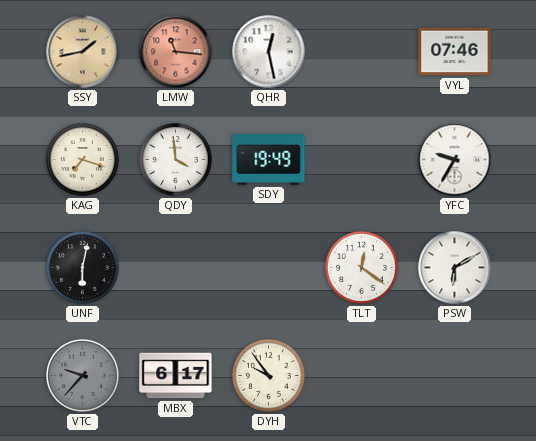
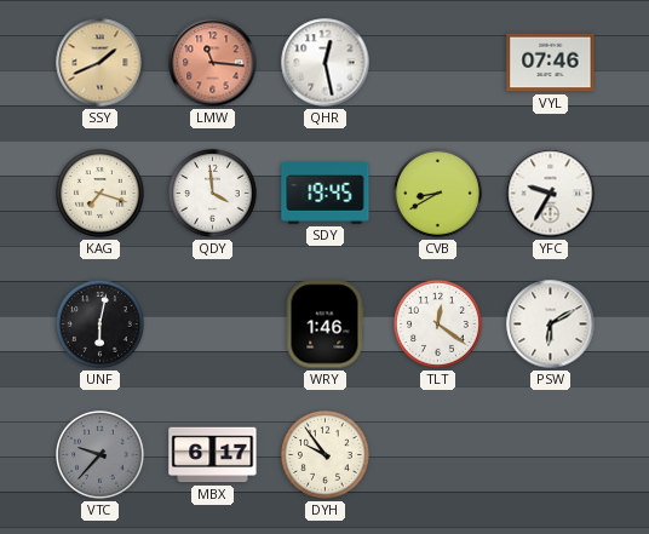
SSY: 1:43 -> 1:41
SDY: 19:49 -> 19:45
CVB: none -> 8:40
WRY: none -> 1:46
